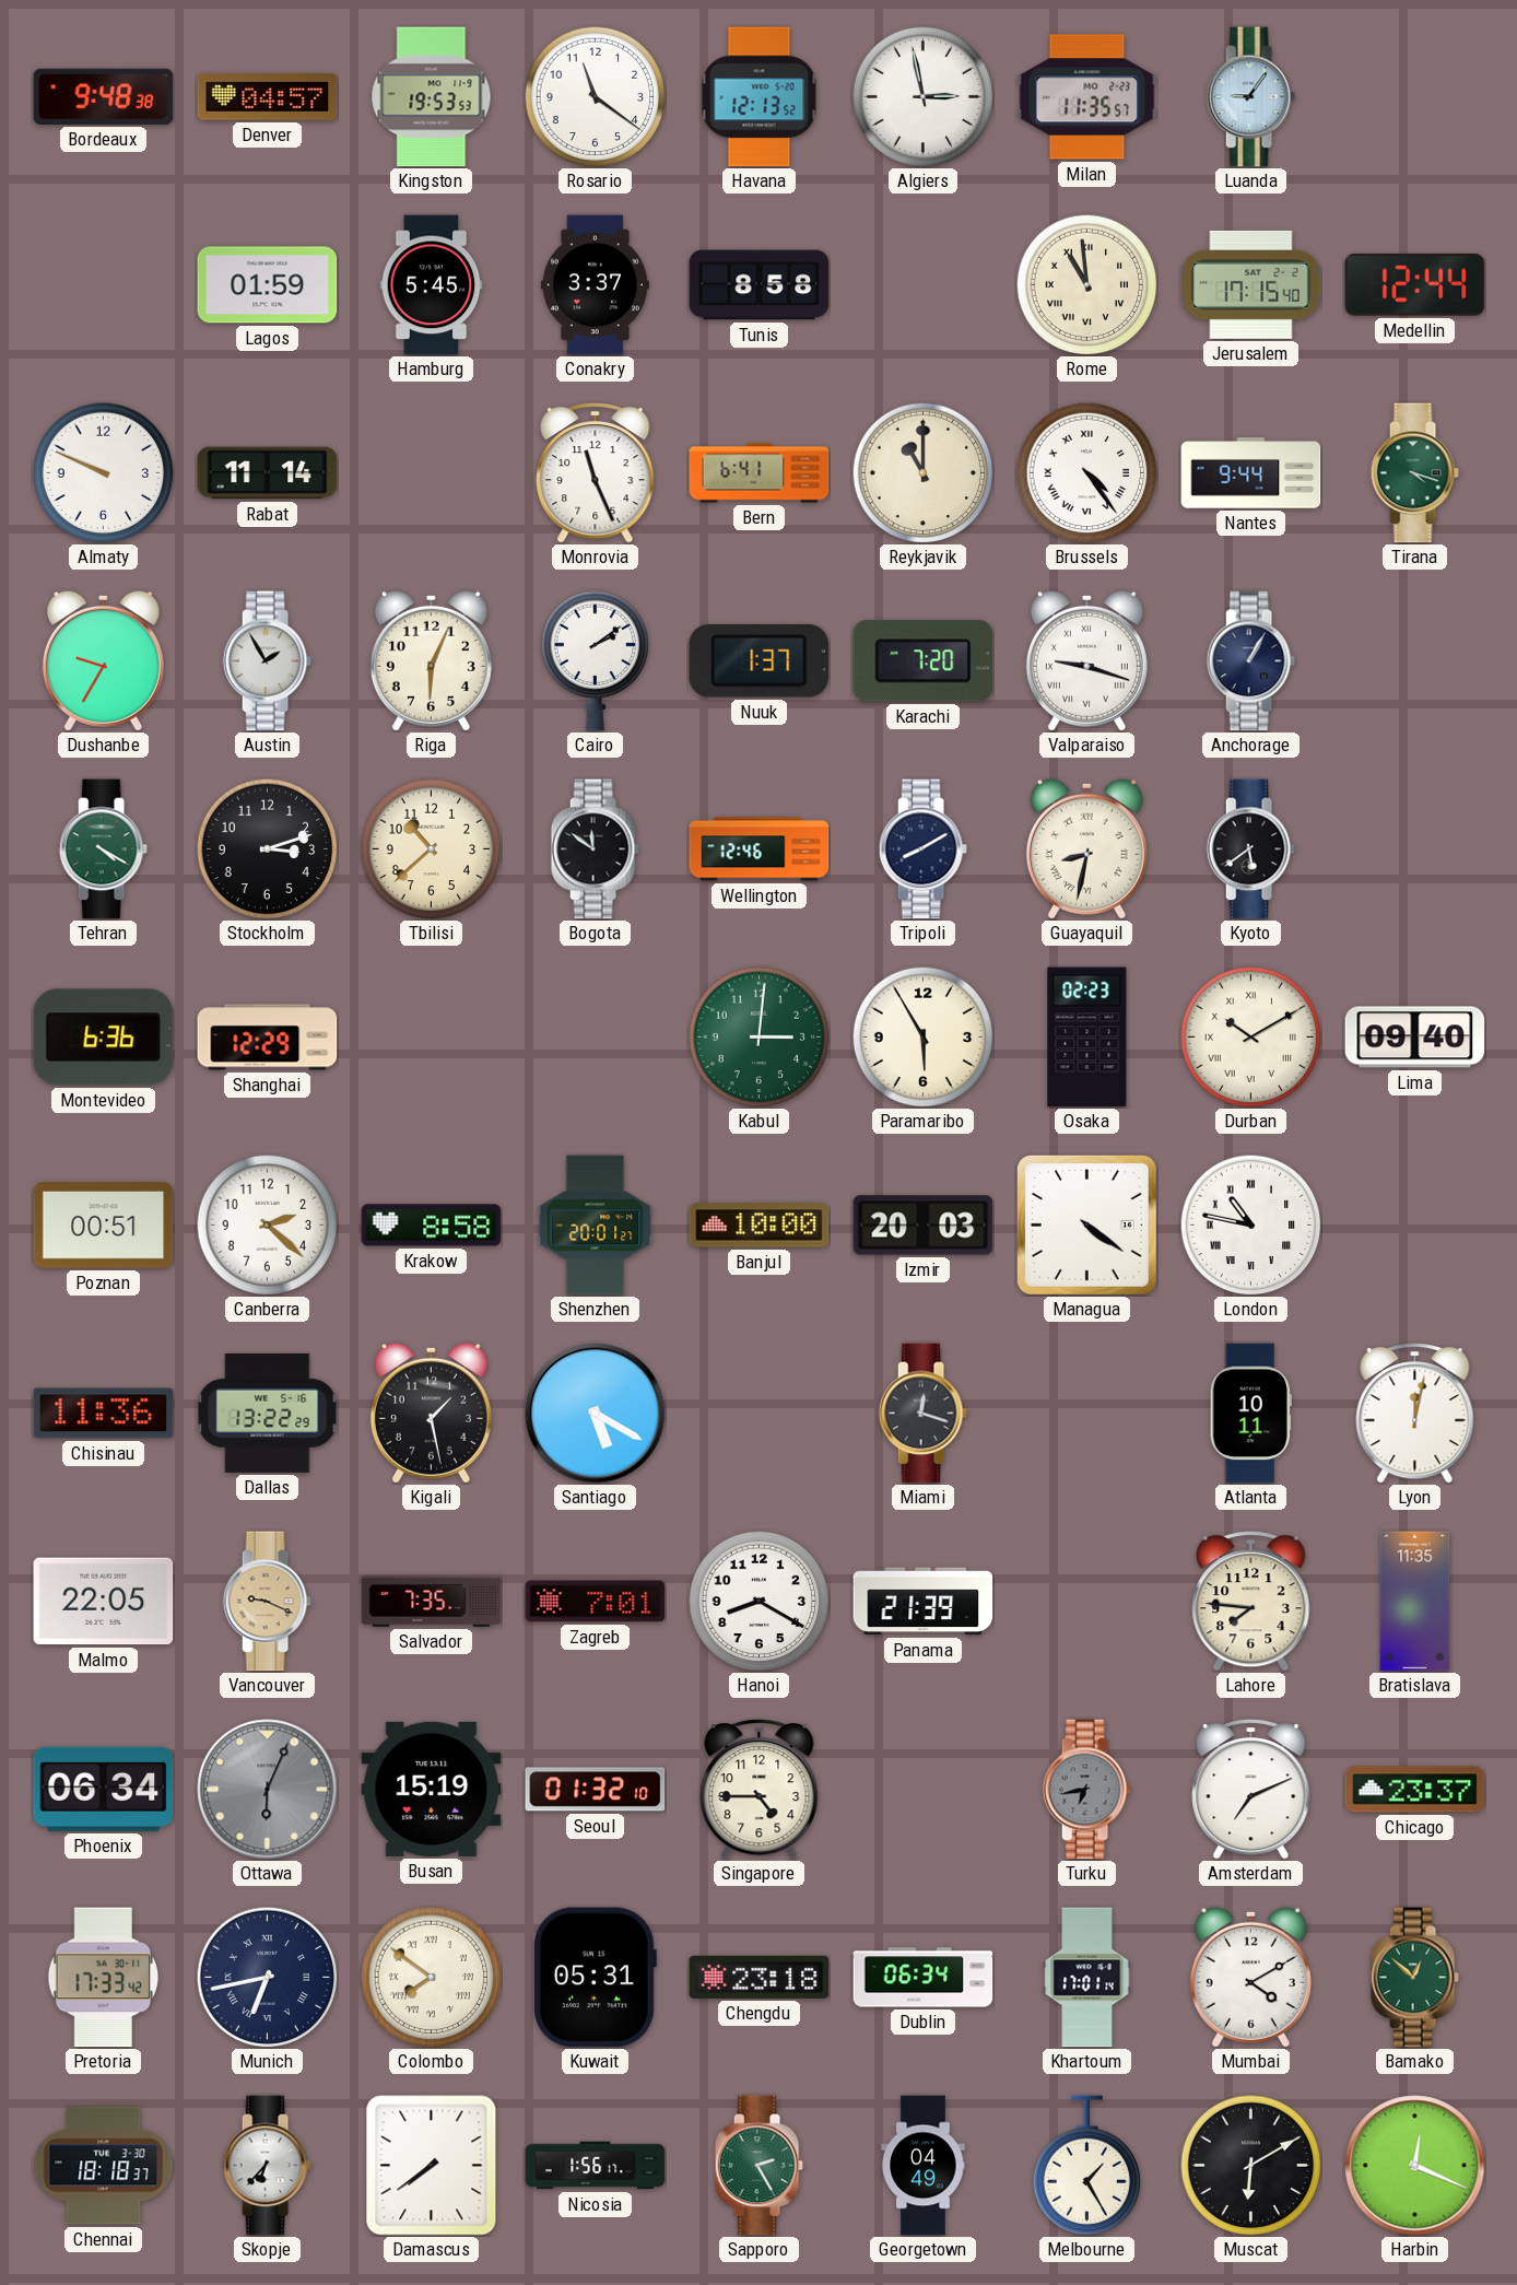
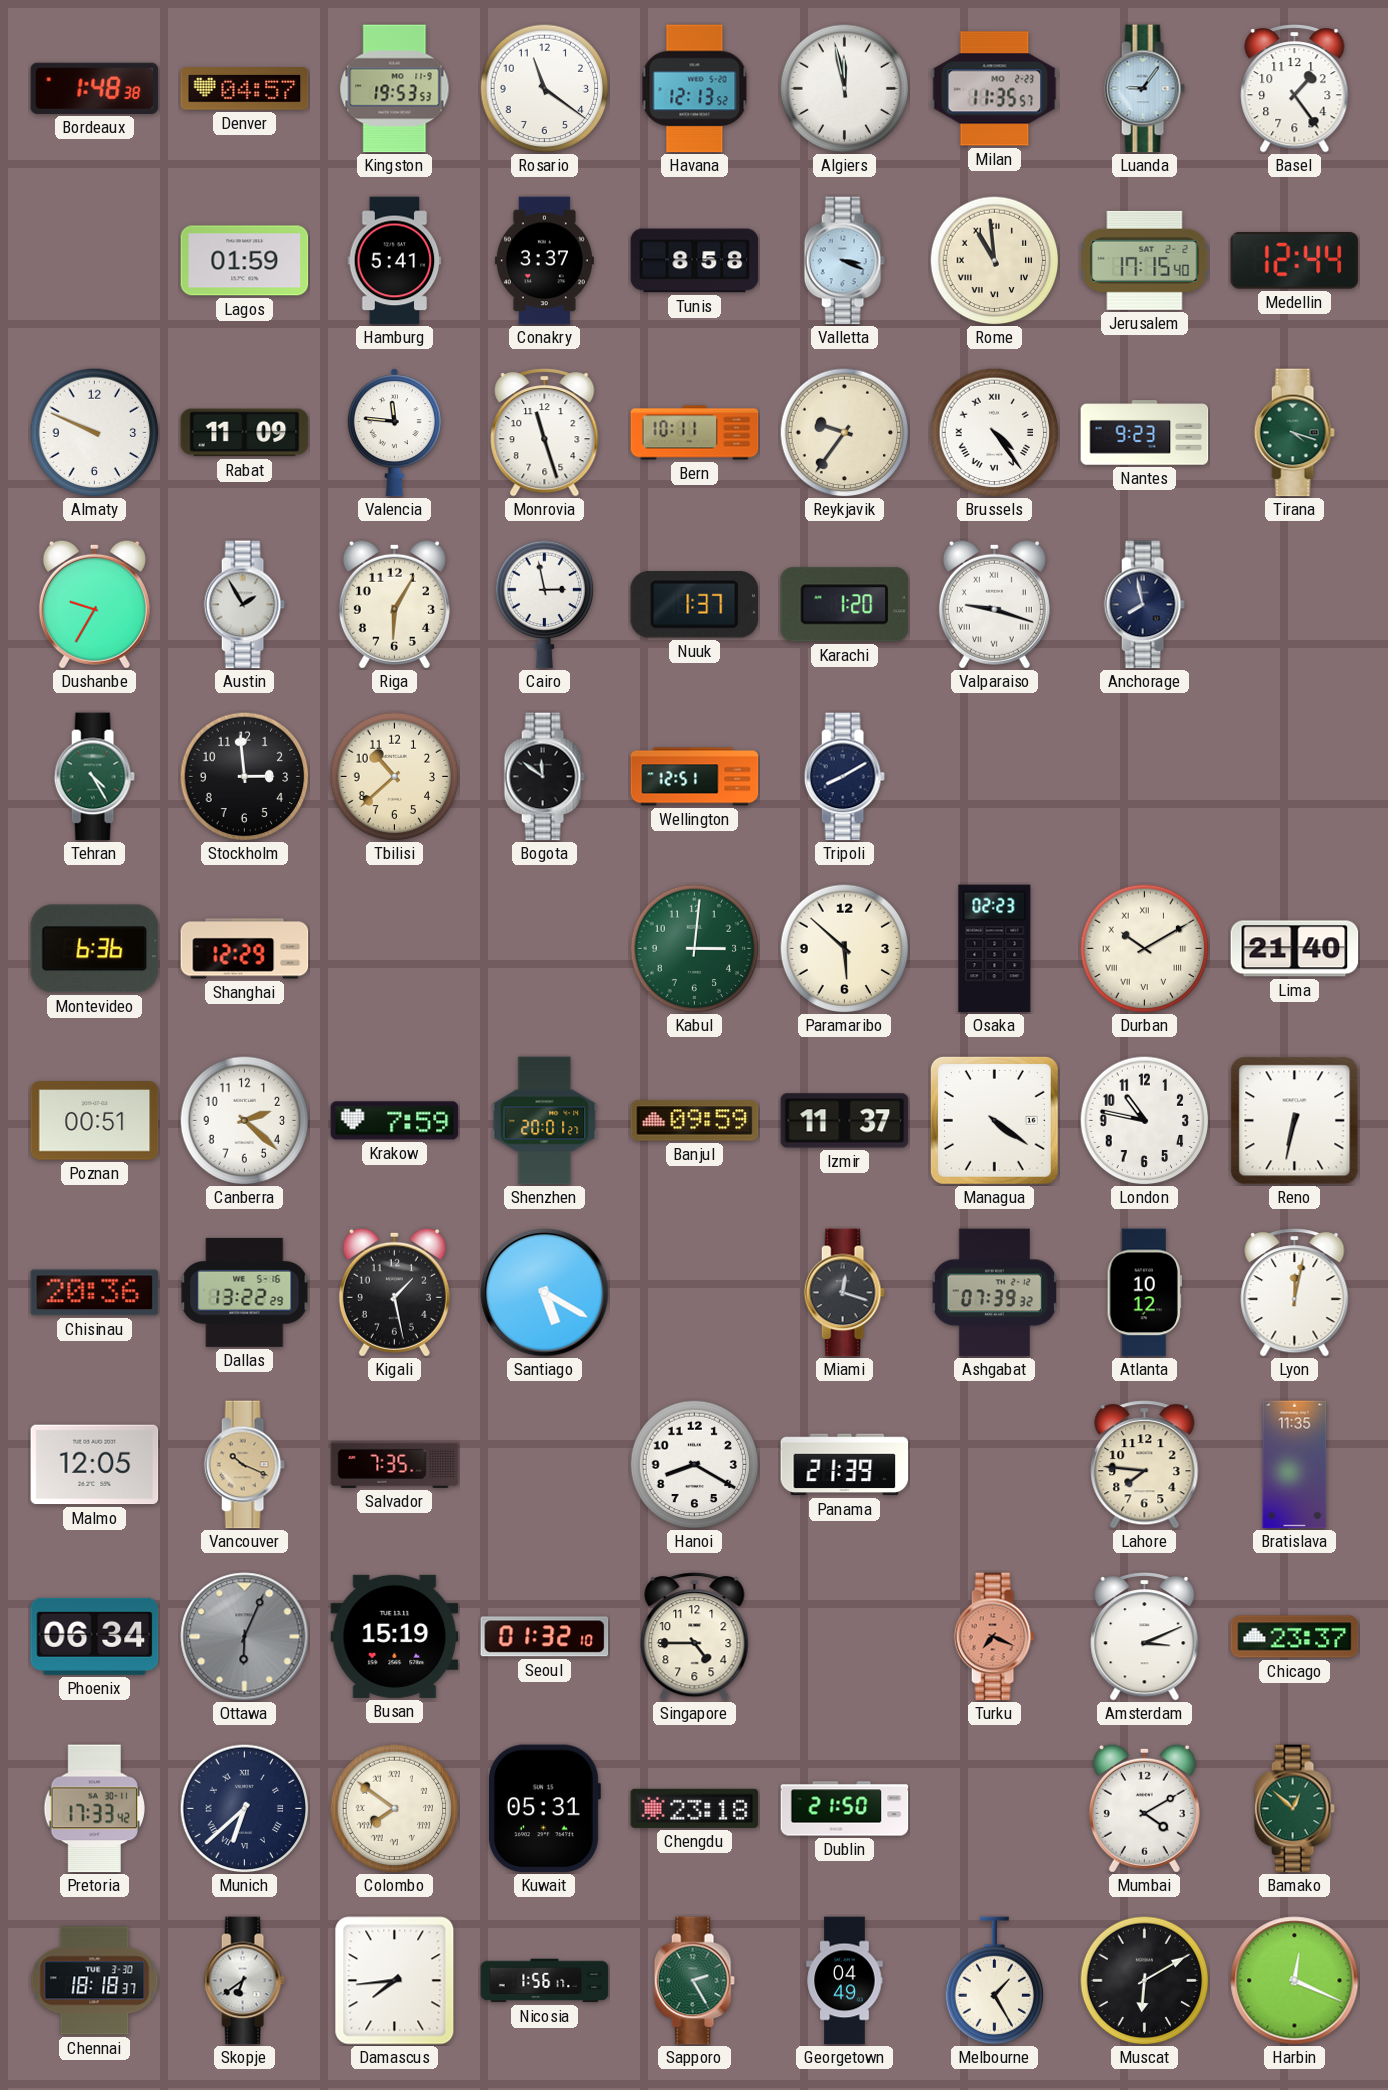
Bordeaux: 9:48 -> 1:48
Algiers: 2:58 -> 11:58
Basel: none -> 1:24
Hamburg: 5:45 -> 5:41
Valletta: none -> 3:19
Rabat: 11:14 -> 11:09
Valencia: none -> 11:46
Monrovia: 11:26 -> 11:27
Bern: 6:41 -> 10:11
Reykjavik: 11:00 -> 9:36
Nantes: 9:44 -> 9:23
Riga: 6:04 -> 6:05
Cairo: 2:09 -> 2:58
Karachi: 7:20 -> 1:20
Anchorage: 1:05 -> 7:58
Tehran: 4:20 -> 4:25
Stockholm: 3:12 -> 2:59
Wellington: 12:46 -> 12:51
Guayaquil: 8:32 -> none
Kyoto: 5:39 -> none
Paramaribo: 5:55 -> 5:52
Lima: 09:40 -> 21:40
Krakow: 8:58 -> 7:59
Banjul: 10:00 -> 09:59
Izmir: 20:03 -> 11:37
London numerals: Roman -> Arabic
Reno: none -> 6:32
Chisinau: 11:36 -> 20:36
Ashgabat: none -> 07:39
Atlanta: 10:11 -> 10:12
Malmo: 22:05 -> 12:05
Vancouver: 9:19 -> 10:19
Zagreb: 7:01 -> none
Turku: 6:43 -> 7:19
Turku dial: grey -> salmon
Amsterdam: 7:11 -> 3:11
Munich: 6:43 -> 6:38
Dublin: 06:34 -> 21:50
Khartoum: 17:01 -> none
Skopje: 6:37 -> 6:39
Damascus: 7:39 -> 7:44
